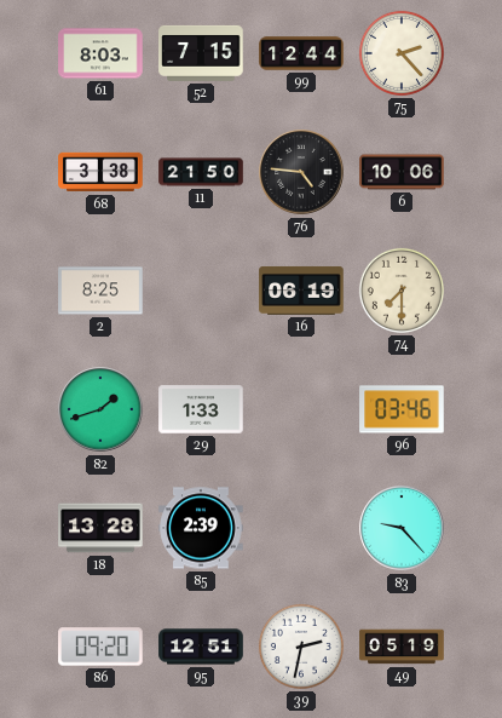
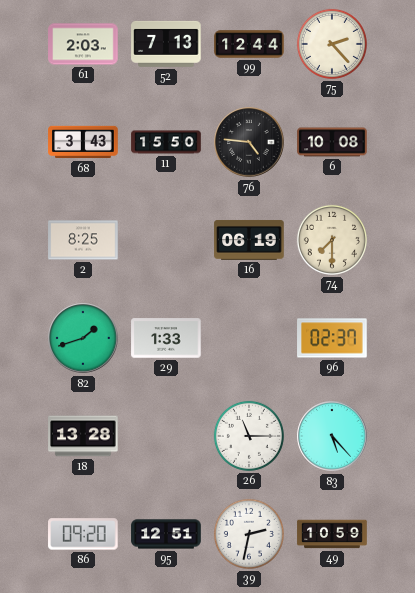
61: 8:03 -> 2:03
52: 7:15 -> 7:13
68: 3:38 -> 3:43
11: 21:50 -> 15:50
6: 10:06 -> 10:08
96: 03:46 -> 02:37
85: 2:39 -> none
26: none -> 11:15
83: 9:23 -> 5:23
49: 05:19 -> 10:59
